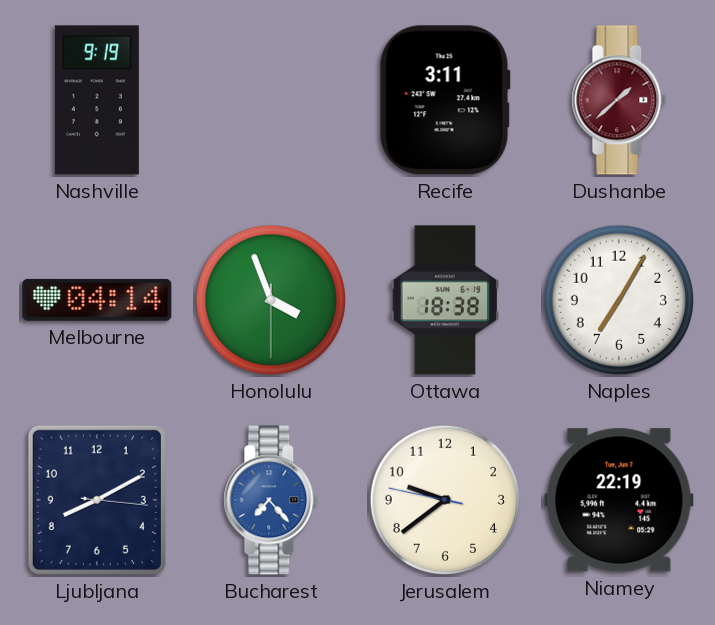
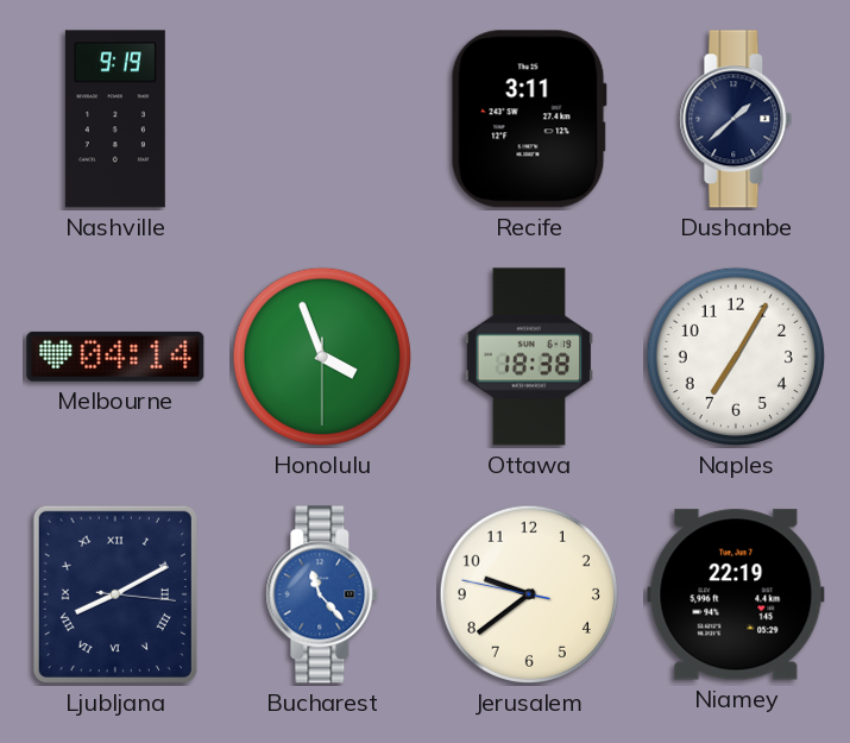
Dushanbe dial: burgundy -> navy
Ljubljana numerals: Arabic -> Roman
Bucharest: 7:23 -> 11:23
